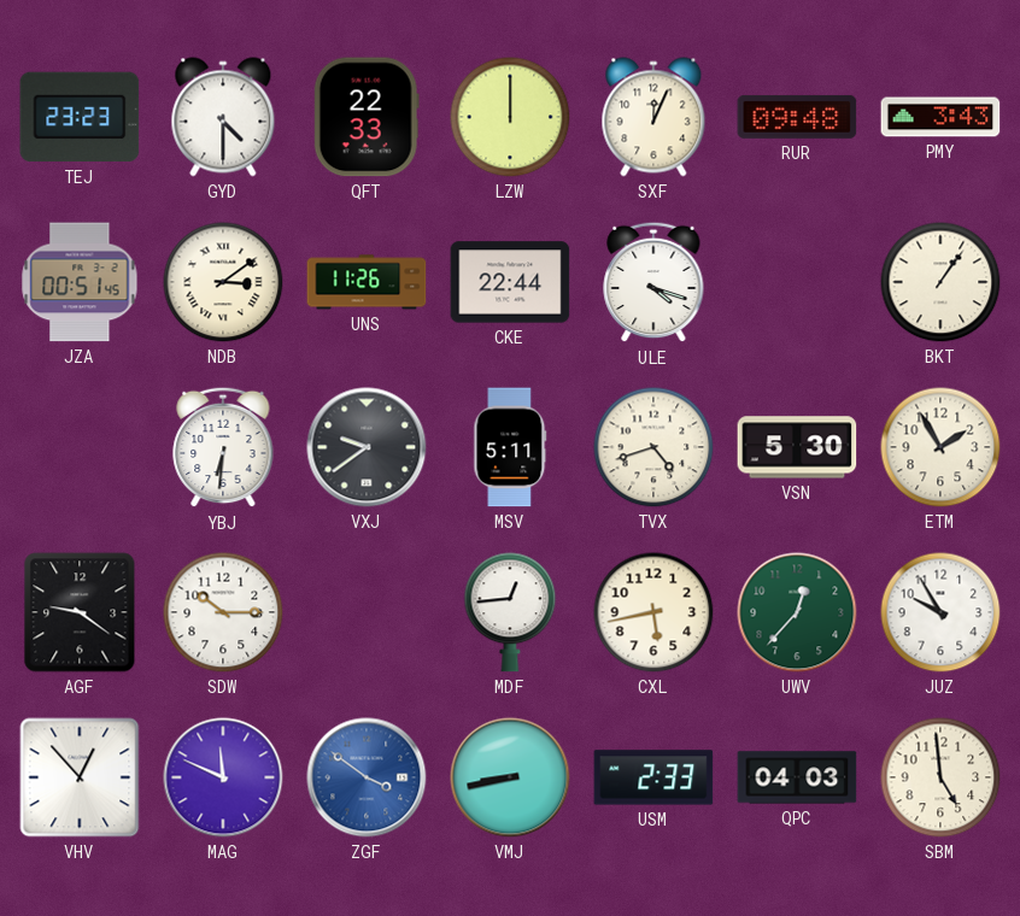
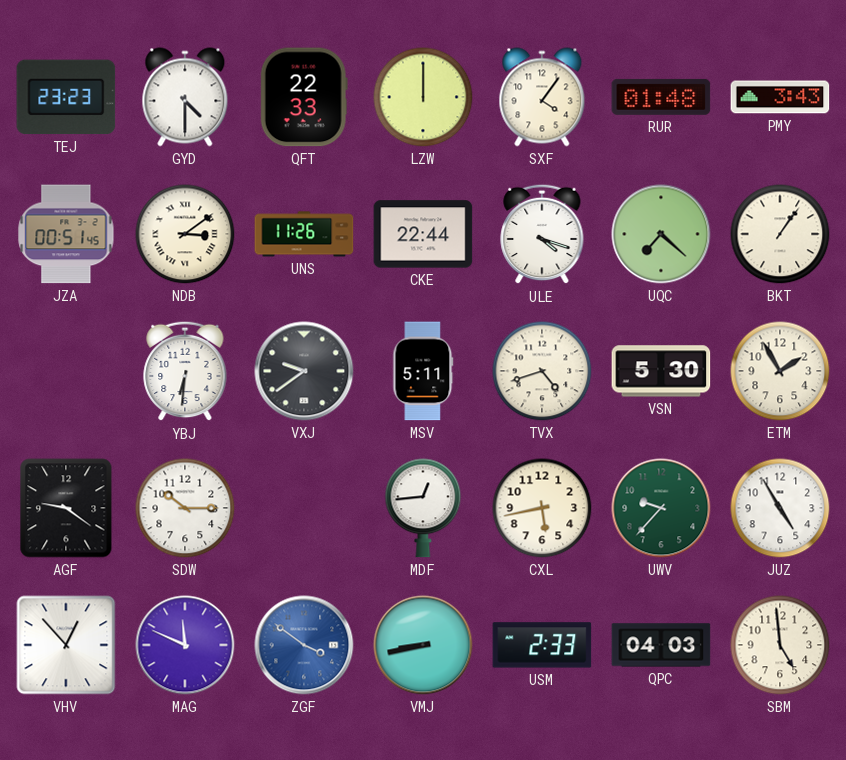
SXF: 12:04 -> 4:06
RUR: 09:48 -> 01:48
UQC: none -> 7:22
UWV: 12:37 -> 9:37
JUZ: 9:55 -> 4:55
